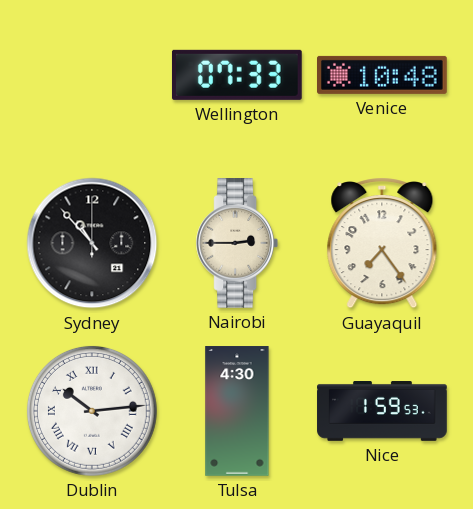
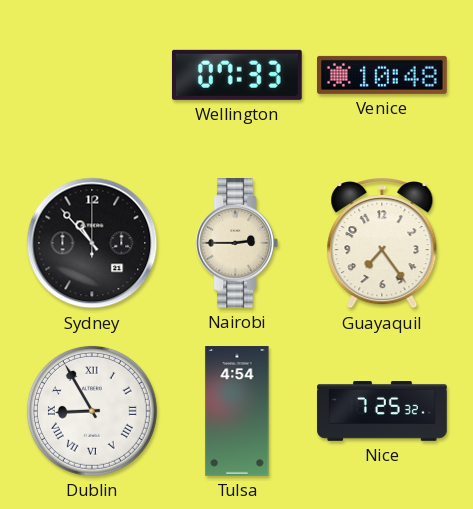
Dublin: 10:14 -> 8:55
Tulsa: 4:30 -> 4:54
Nice: 1:59 -> 7:25
